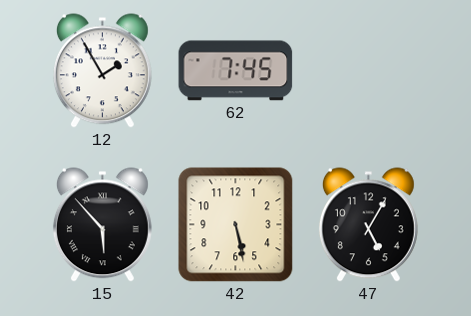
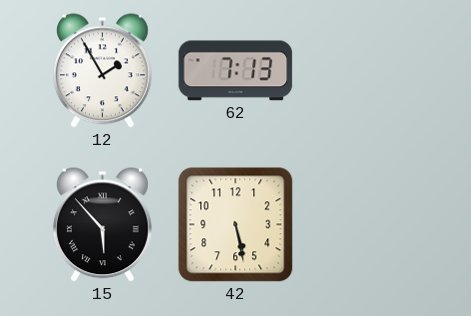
62: 7:45 -> 7:13
47: 5:05 -> none
